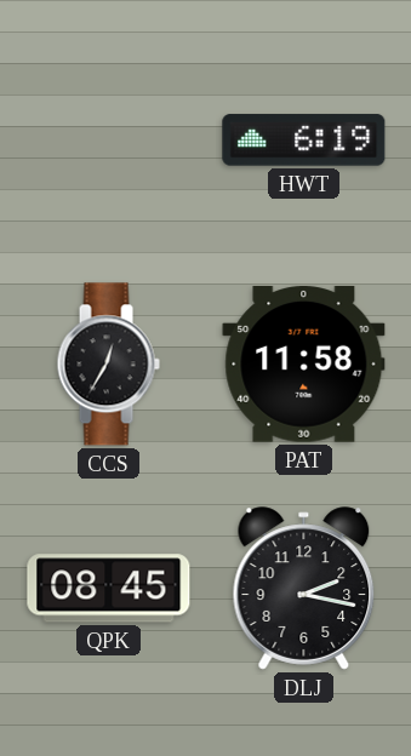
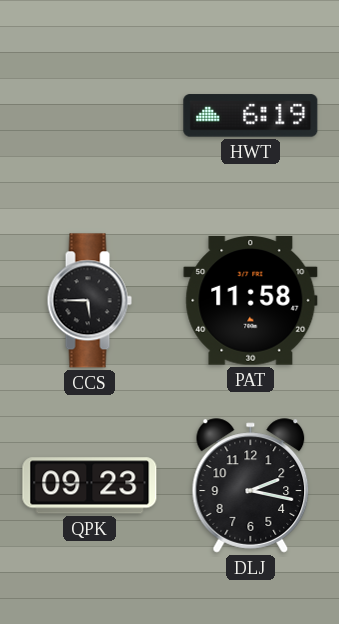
CCS: 12:35 -> 5:45
QPK: 08:45 -> 09:23
